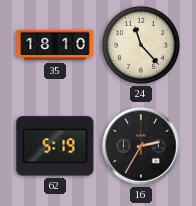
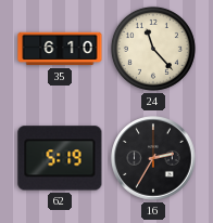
35: 18:10 -> 6:10
